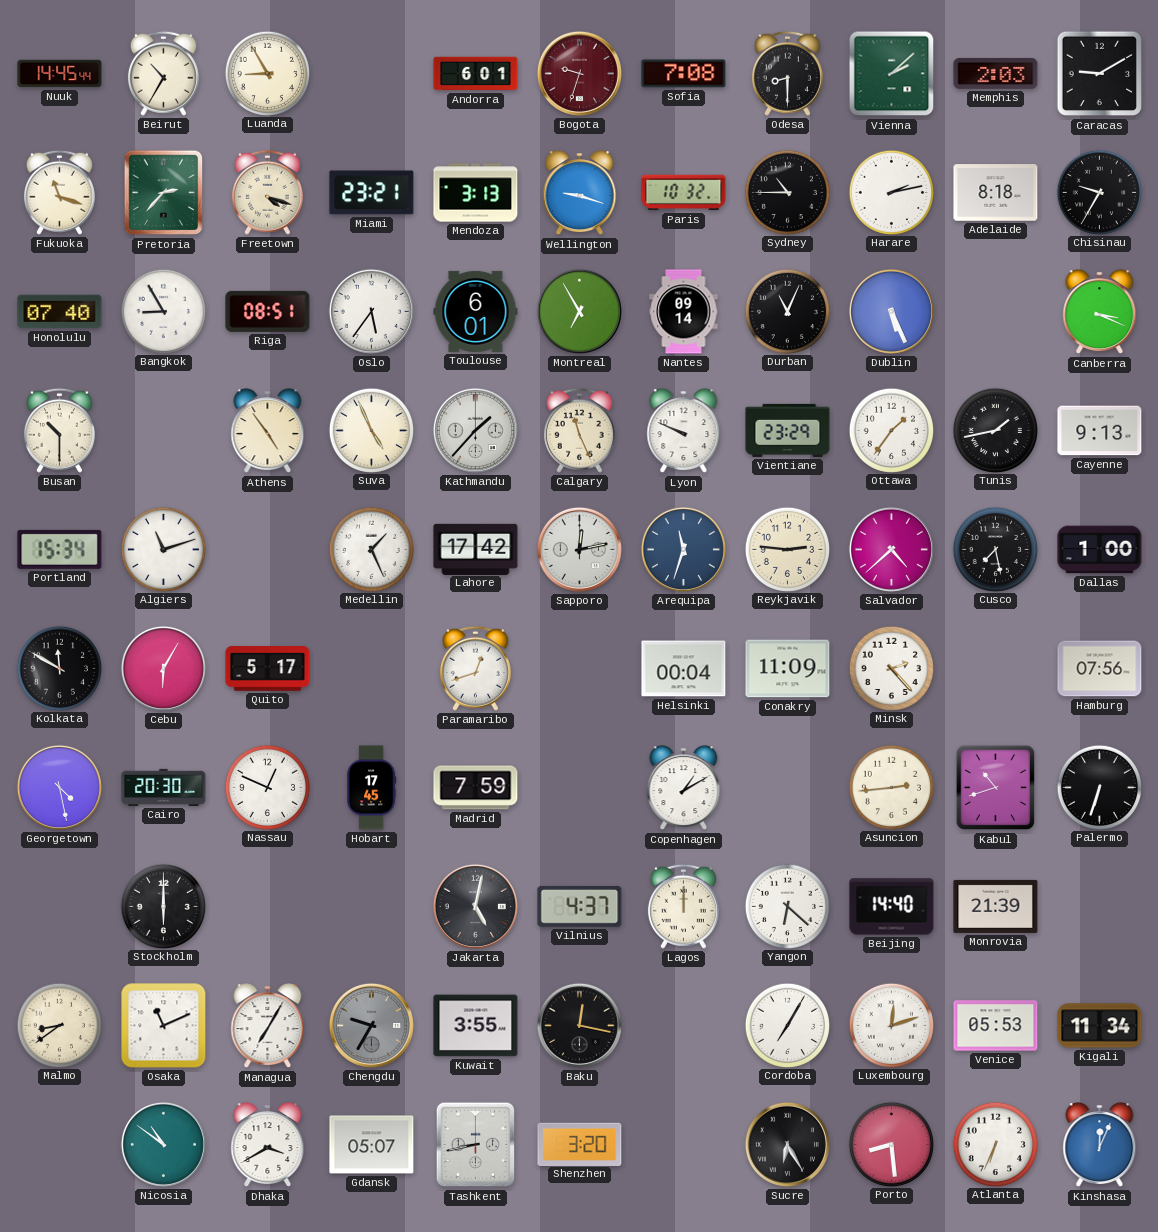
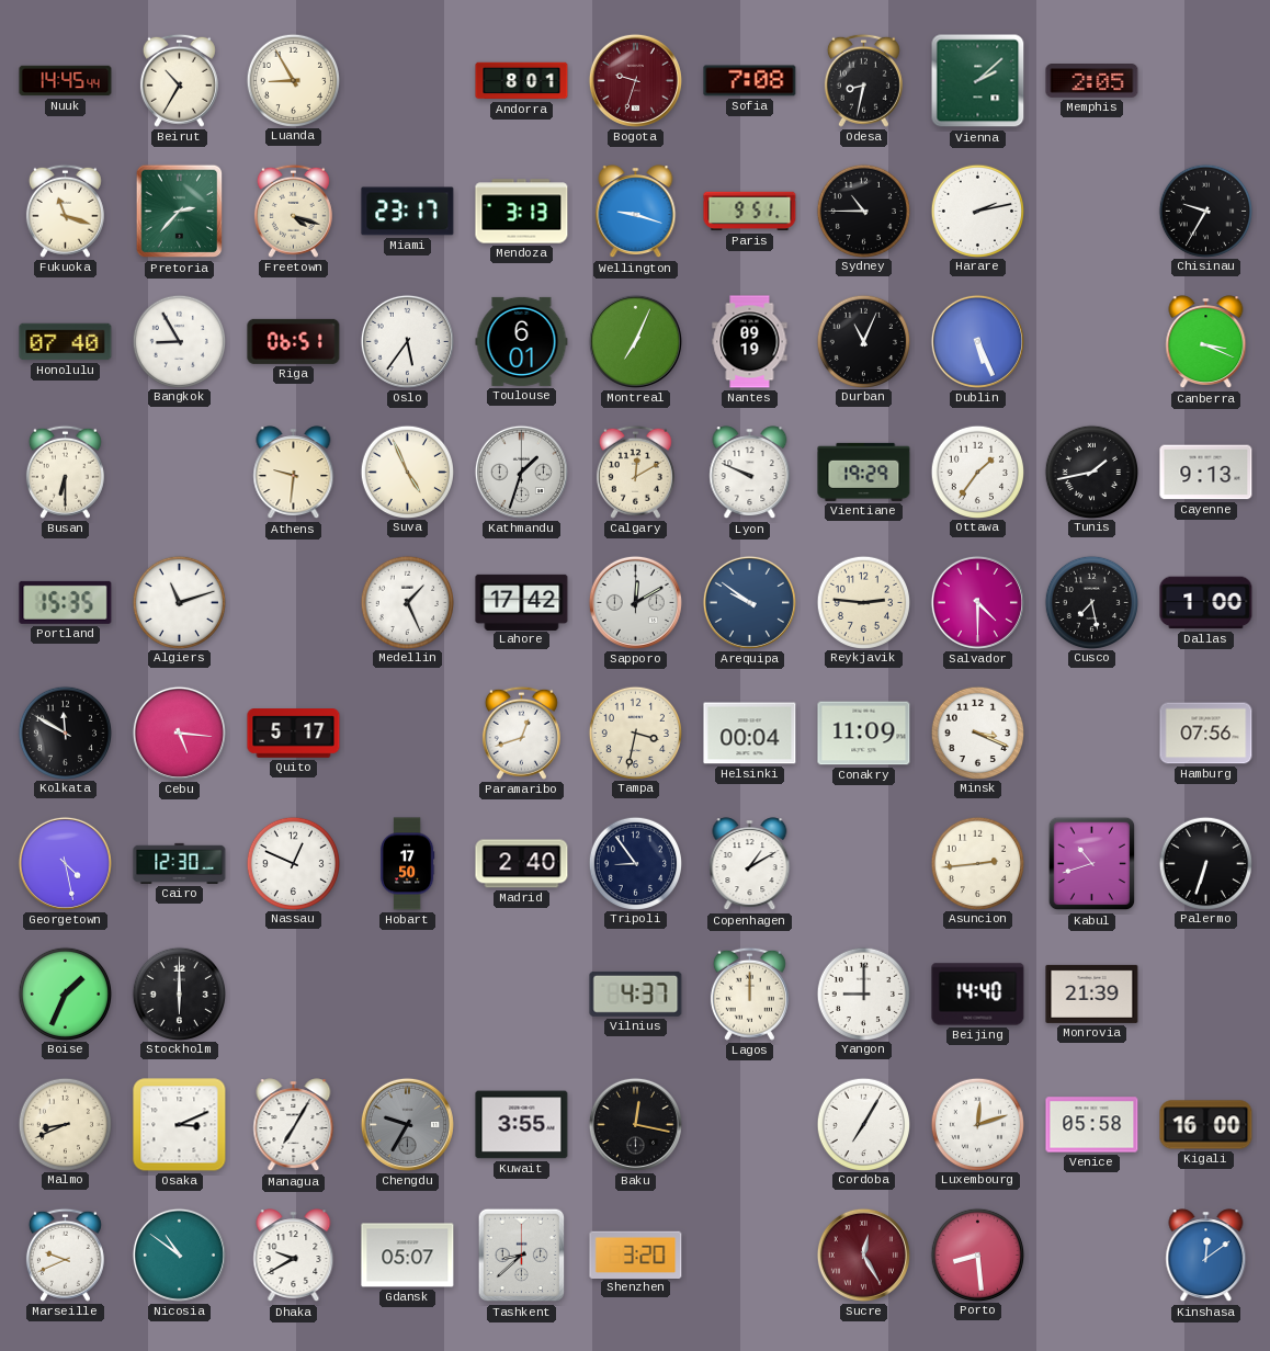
Andorra: 6:01 -> 8:01
Odesa: 8:30 -> 8:32
Memphis: 2:03 -> 2:05
Caracas: 9:10 -> none
Miami: 23:21 -> 23:17
Paris: 10:32 -> 9:51
Adelaide: 8:18 -> none
Riga: 08:51 -> 06:51
Montreal: 6:55 -> 7:04
Nantes: 09:14 -> 09:19
Busan: 10:30 -> 6:30
Athens: 4:54 -> 9:31
Kathmandu: 1:37 -> 1:33
Calgary: 11:26 -> 12:10
Vientiane: 23:29 -> 19:29
Portland: 15:34 -> 15:35
Sapporo: 12:13 -> 12:10
Arequipa: 11:33 -> 9:51
Salvador: 4:38 -> 4:30
Cebu: 6:05 -> 5:16
Tampa: none -> 3:32
Minsk: 2:23 -> 3:19
Cairo: 20:30 -> 12:30
Hobart: 17:45 -> 17:50
Madrid: 7:59 -> 2:40
Tripoli: none -> 8:54
Boise: none -> 1:34
Jakarta: 5:02 -> none
Yangon: 6:22 -> 9:00
Malmo: 8:39 -> 8:41
Osaka: 11:11 -> 3:11
Venice: 05:53 -> 05:58
Kigali: 11:34 -> 16:00
Marseille: none -> 9:41
Dhaka: 3:40 -> 9:40
Tashkent: 8:43 -> 8:38
Sucre: 6:25 -> 12:25
Sucre dial: black -> burgundy
Atlanta: 6:34 -> none
Kinshasa: 12:04 -> 12:09
